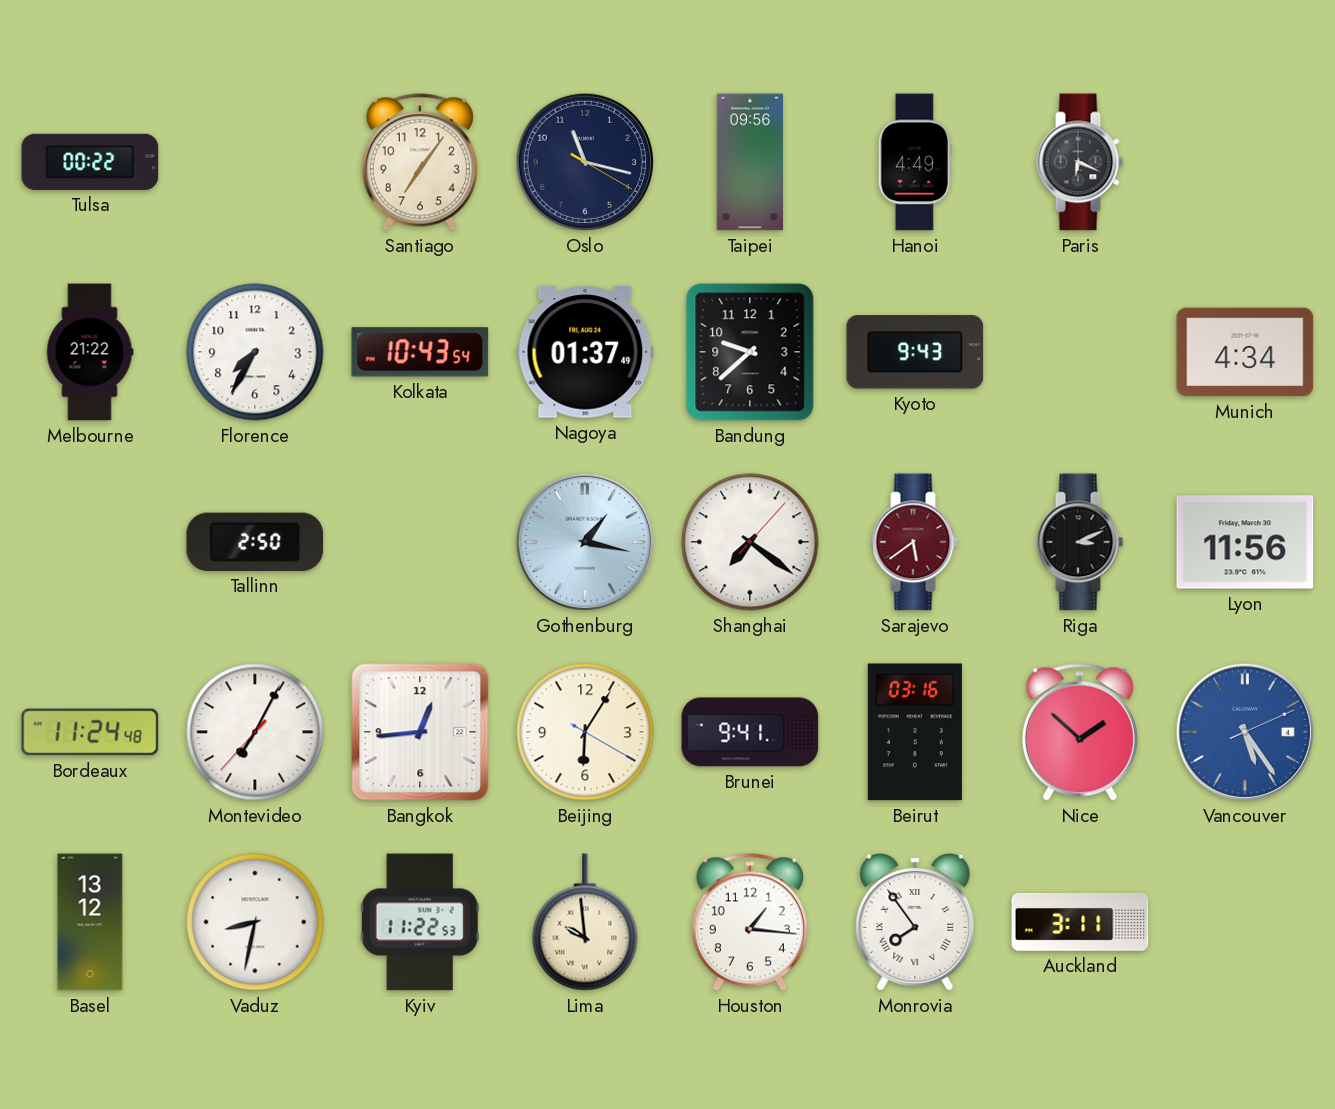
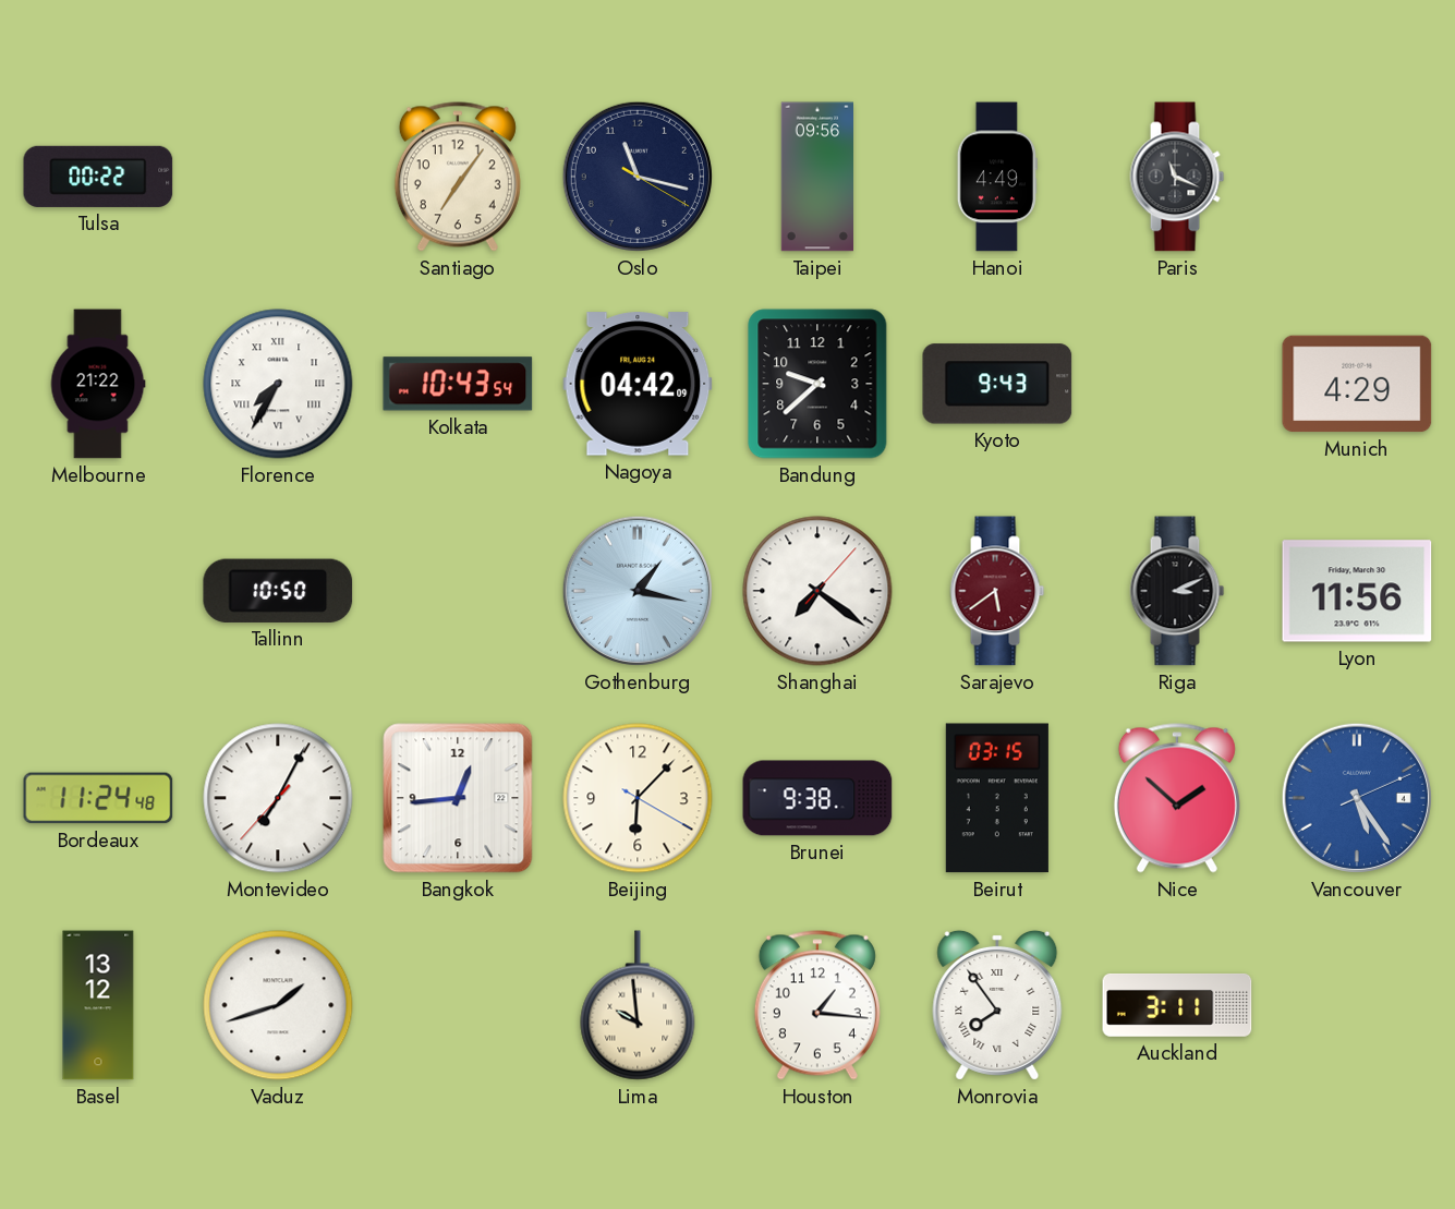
Paris: 6:19 -> 11:19
Florence numerals: Arabic -> Roman
Nagoya: 01:37 -> 04:42
Munich: 4:34 -> 4:29
Tallinn: 2:50 -> 10:50
Beijing: 6:05 -> 6:07
Brunei: 9:41 -> 9:38
Beirut: 03:16 -> 03:15
Vaduz: 8:32 -> 1:42
Kyiv: 11:22 -> none
